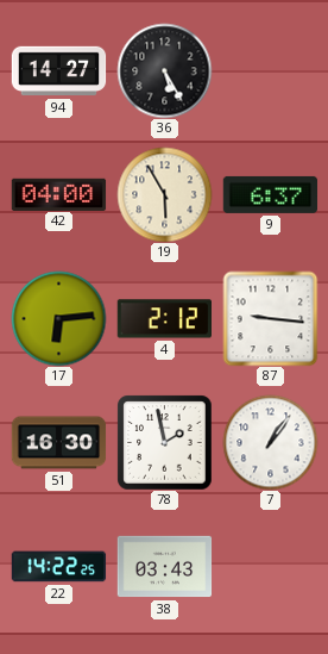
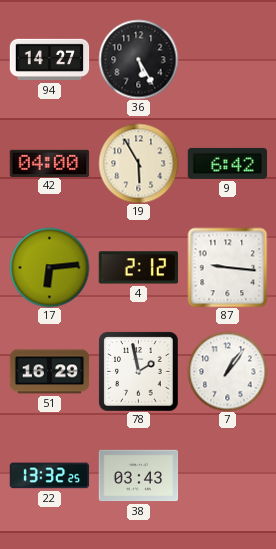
9: 6:37 -> 6:42
51: 16:30 -> 16:29
22: 14:22 -> 13:32
